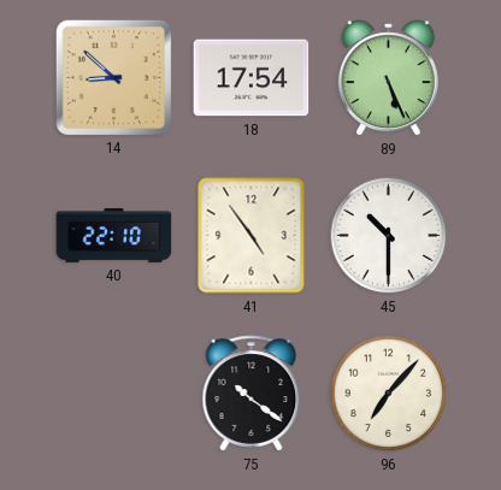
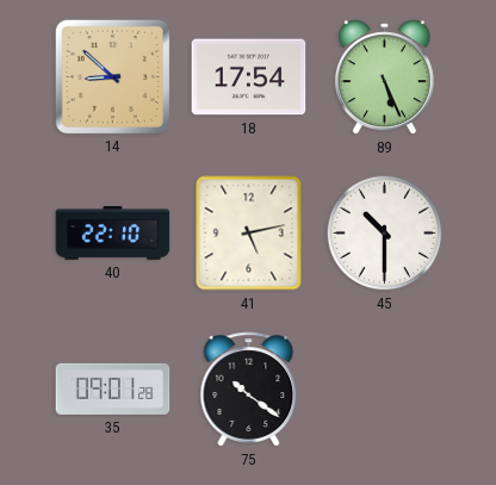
41: 4:54 -> 5:13
35: none -> 09:01
96: 7:07 -> none
